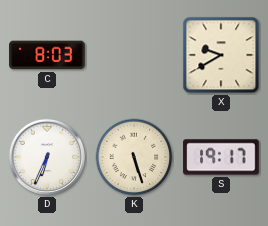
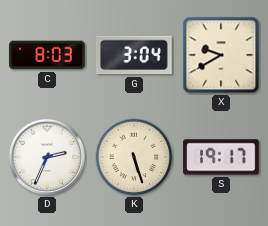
G: none -> 3:04
D: 6:34 -> 2:34
